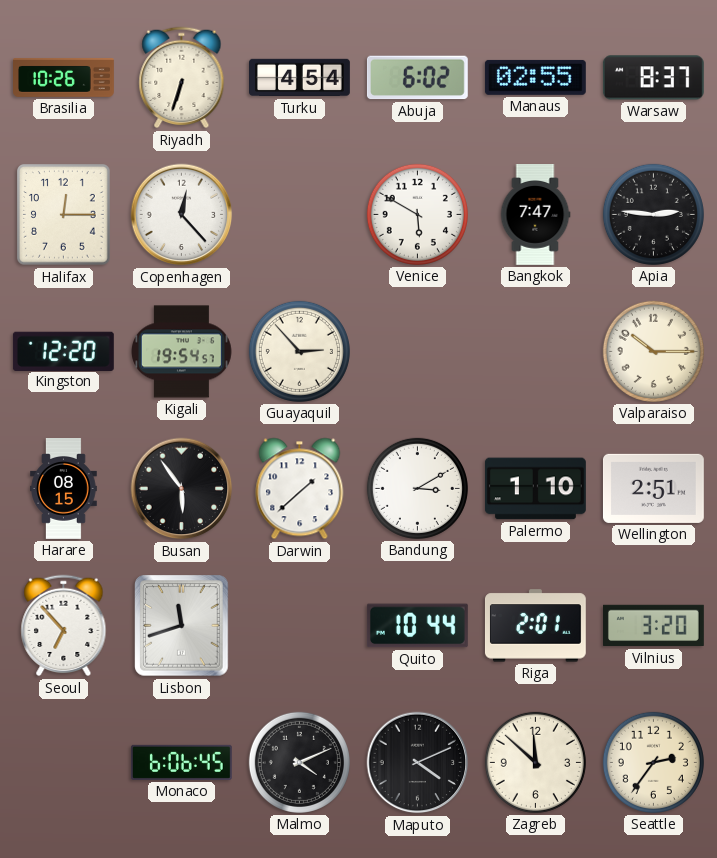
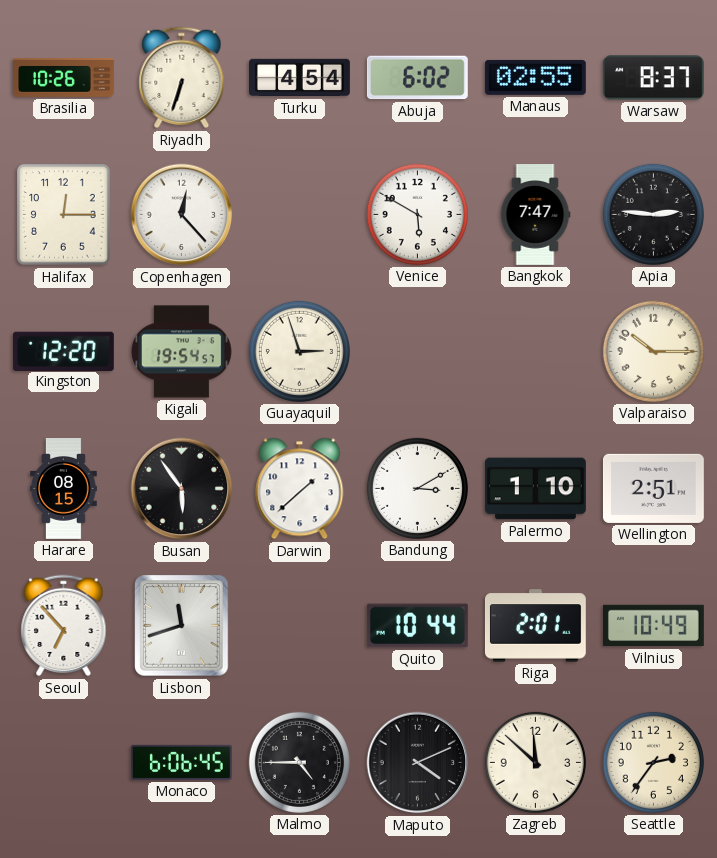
Guayaquil: 2:53 -> 2:57
Vilnius: 3:20 -> 10:49
Malmo: 4:11 -> 4:45
